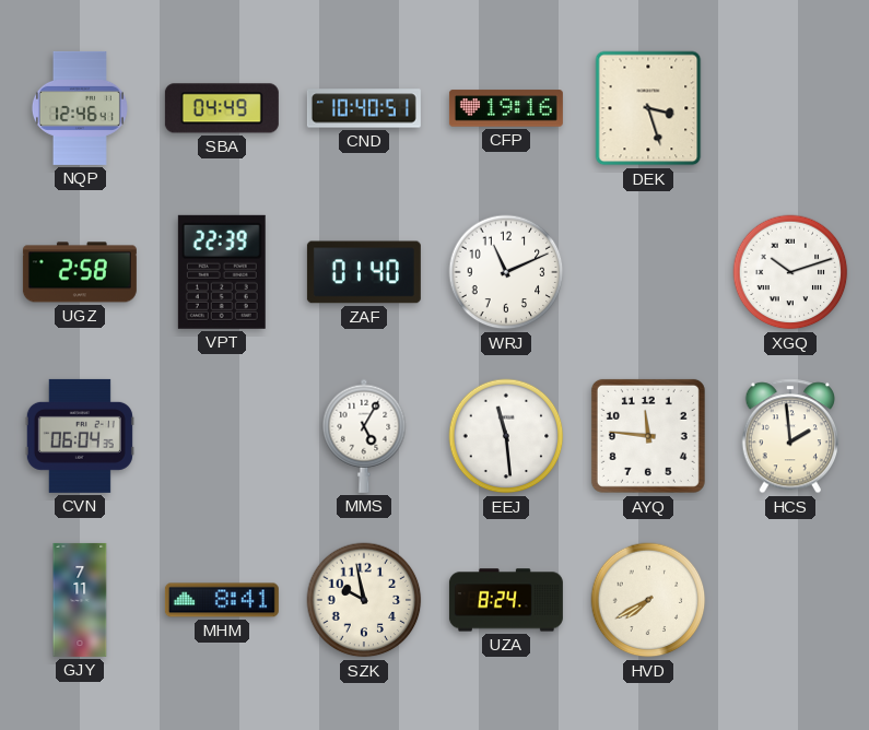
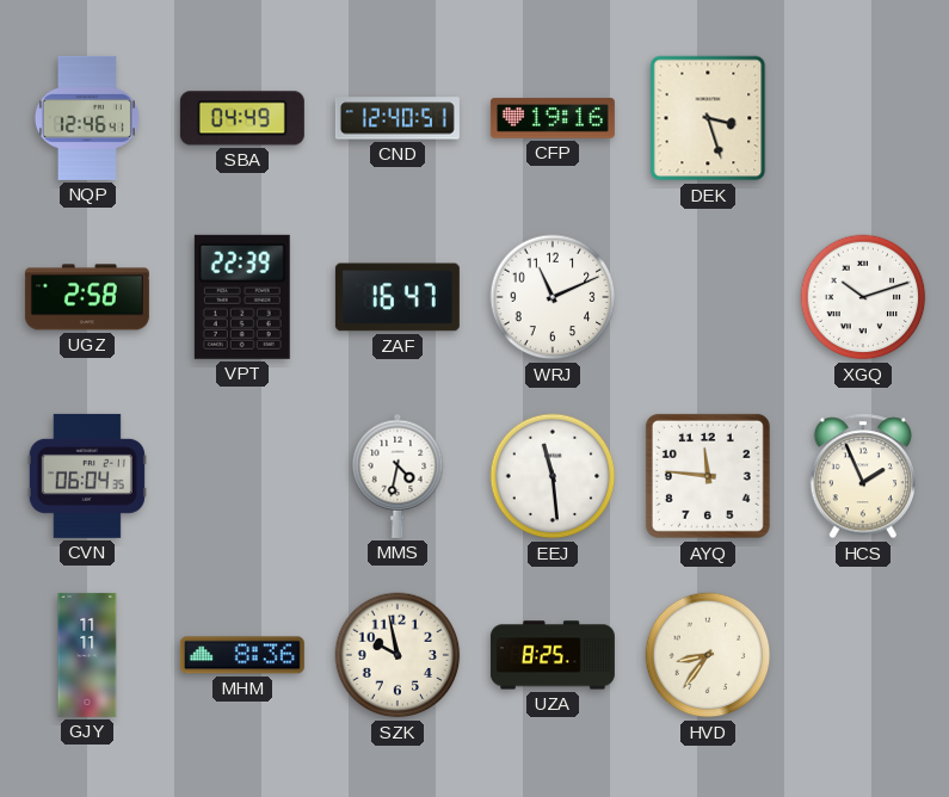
CND: 10:40 -> 12:40
ZAF: 01:40 -> 16:47
MMS: 5:05 -> 4:32
HCS: 1:59 -> 1:56
GJY: 7:11 -> 11:11
MHM: 8:41 -> 8:36
UZA: 8:24 -> 8:25
HVD: 7:40 -> 8:36
